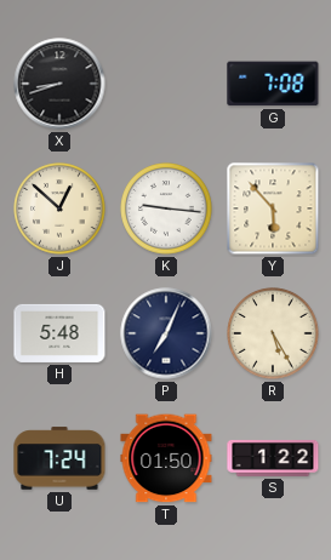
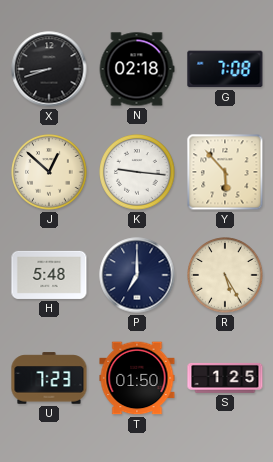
N: none -> 02:18
P: 7:04 -> 7:00
U: 7:24 -> 7:23
S: 1:22 -> 1:25
